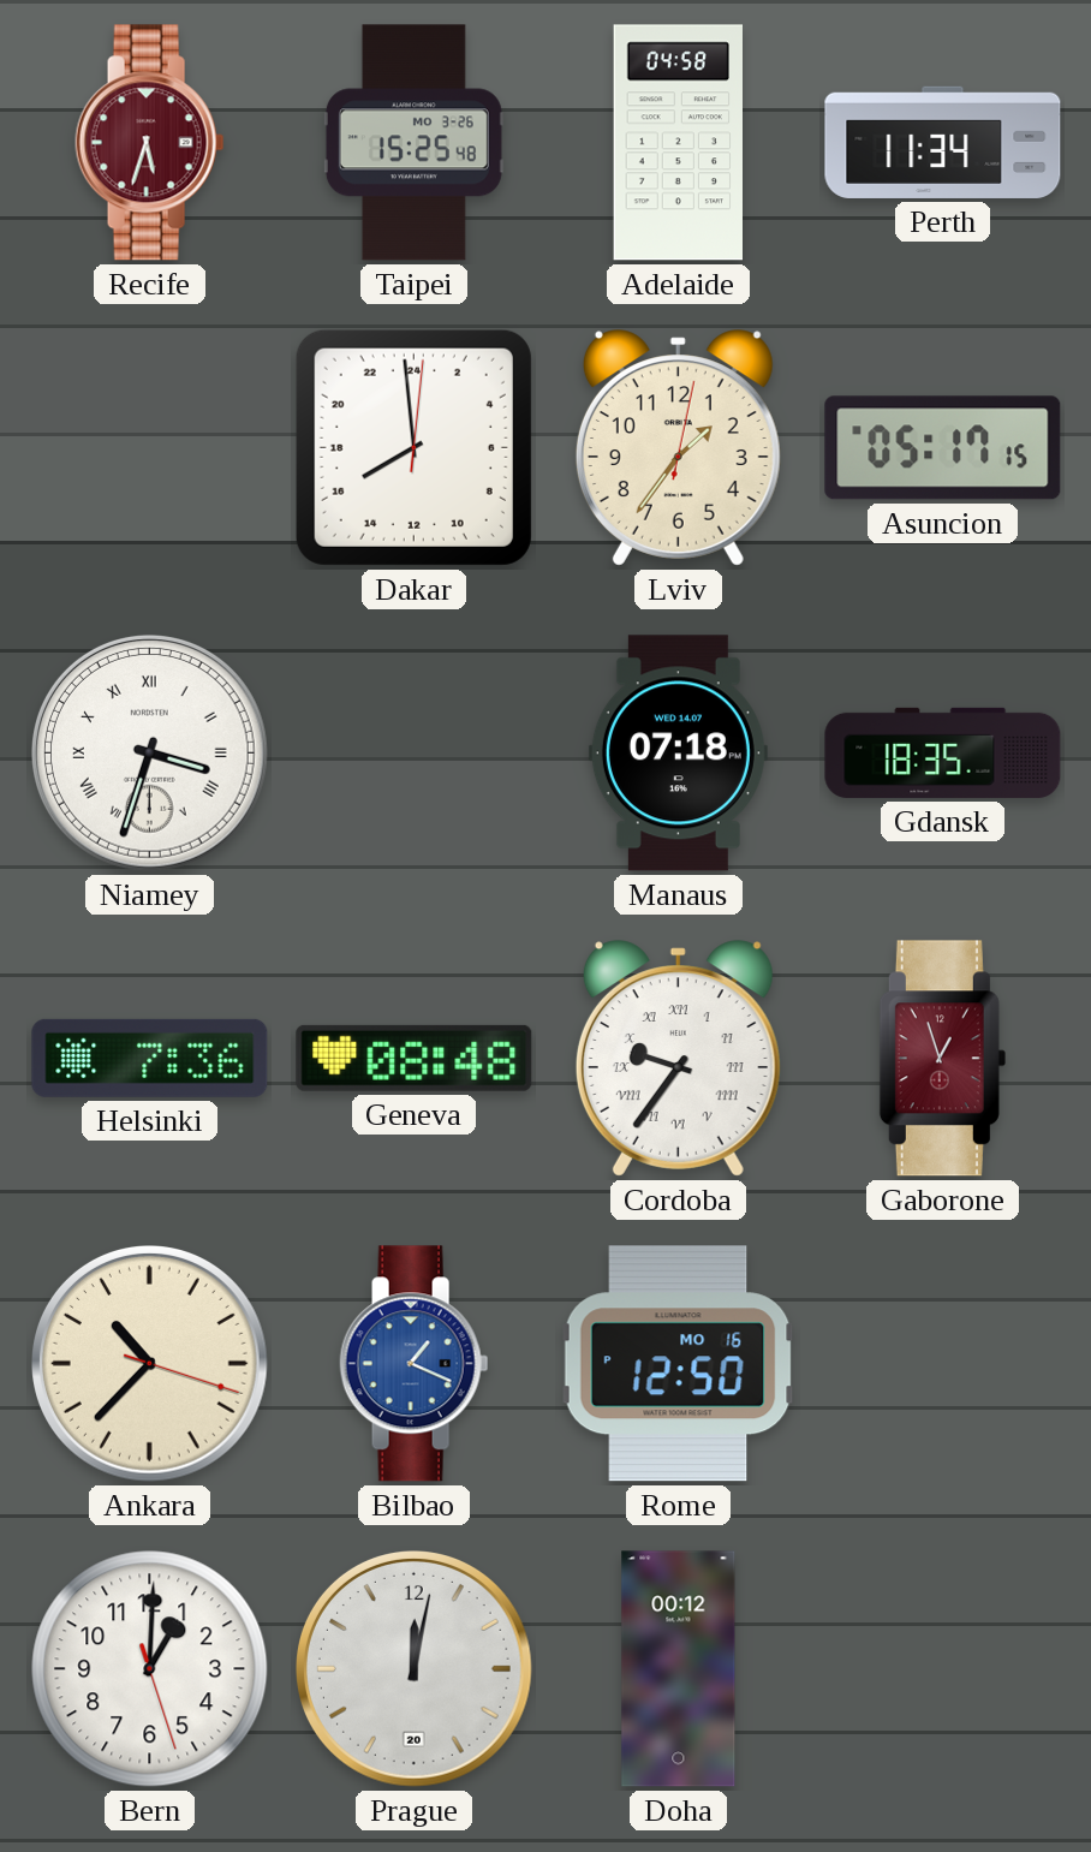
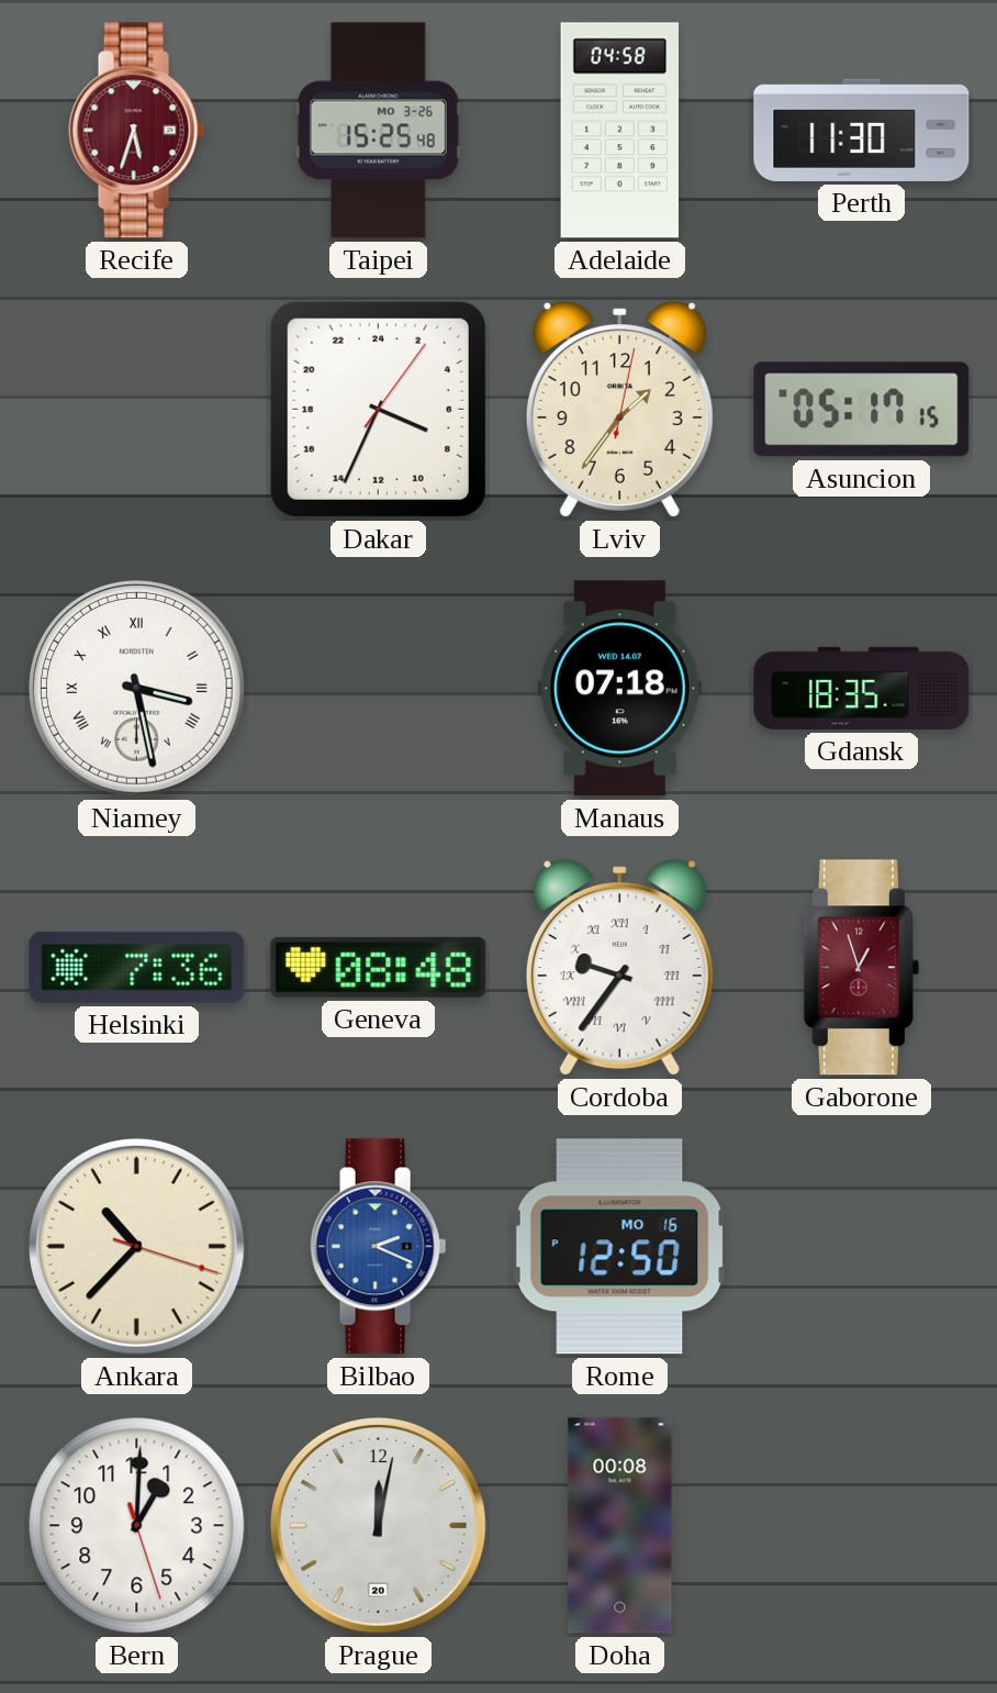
Perth: 11:34 -> 11:30
Dakar: 15:59 -> 7:34
Niamey: 3:33 -> 3:28
Bilbao: 1:19 -> 2:19
Doha: 00:12 -> 00:08
